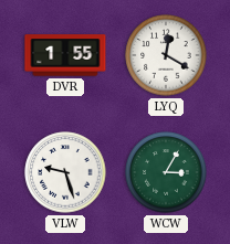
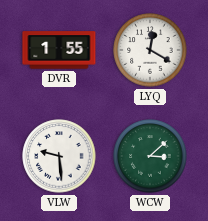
VLW: 9:27 -> 9:29
WCW: 3:05 -> 3:08
